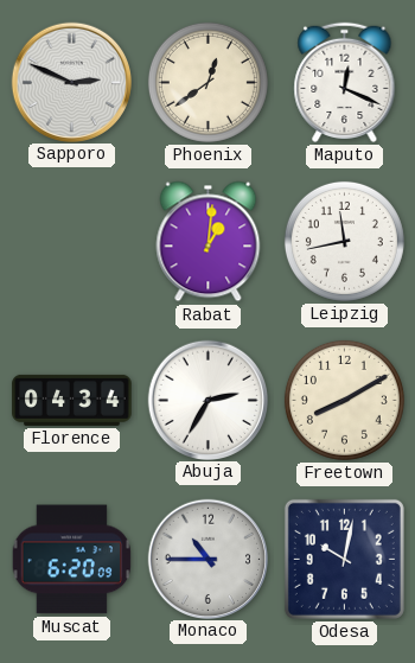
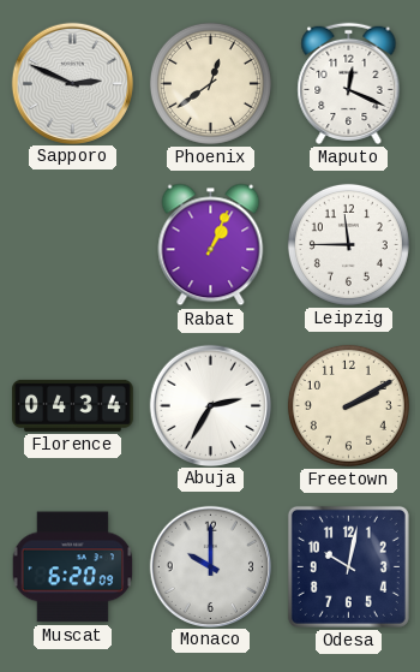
Rabat: 1:01 -> 1:04
Leipzig: 11:43 -> 11:45
Freetown: 8:10 -> 2:10
Monaco: 10:45 -> 10:00
